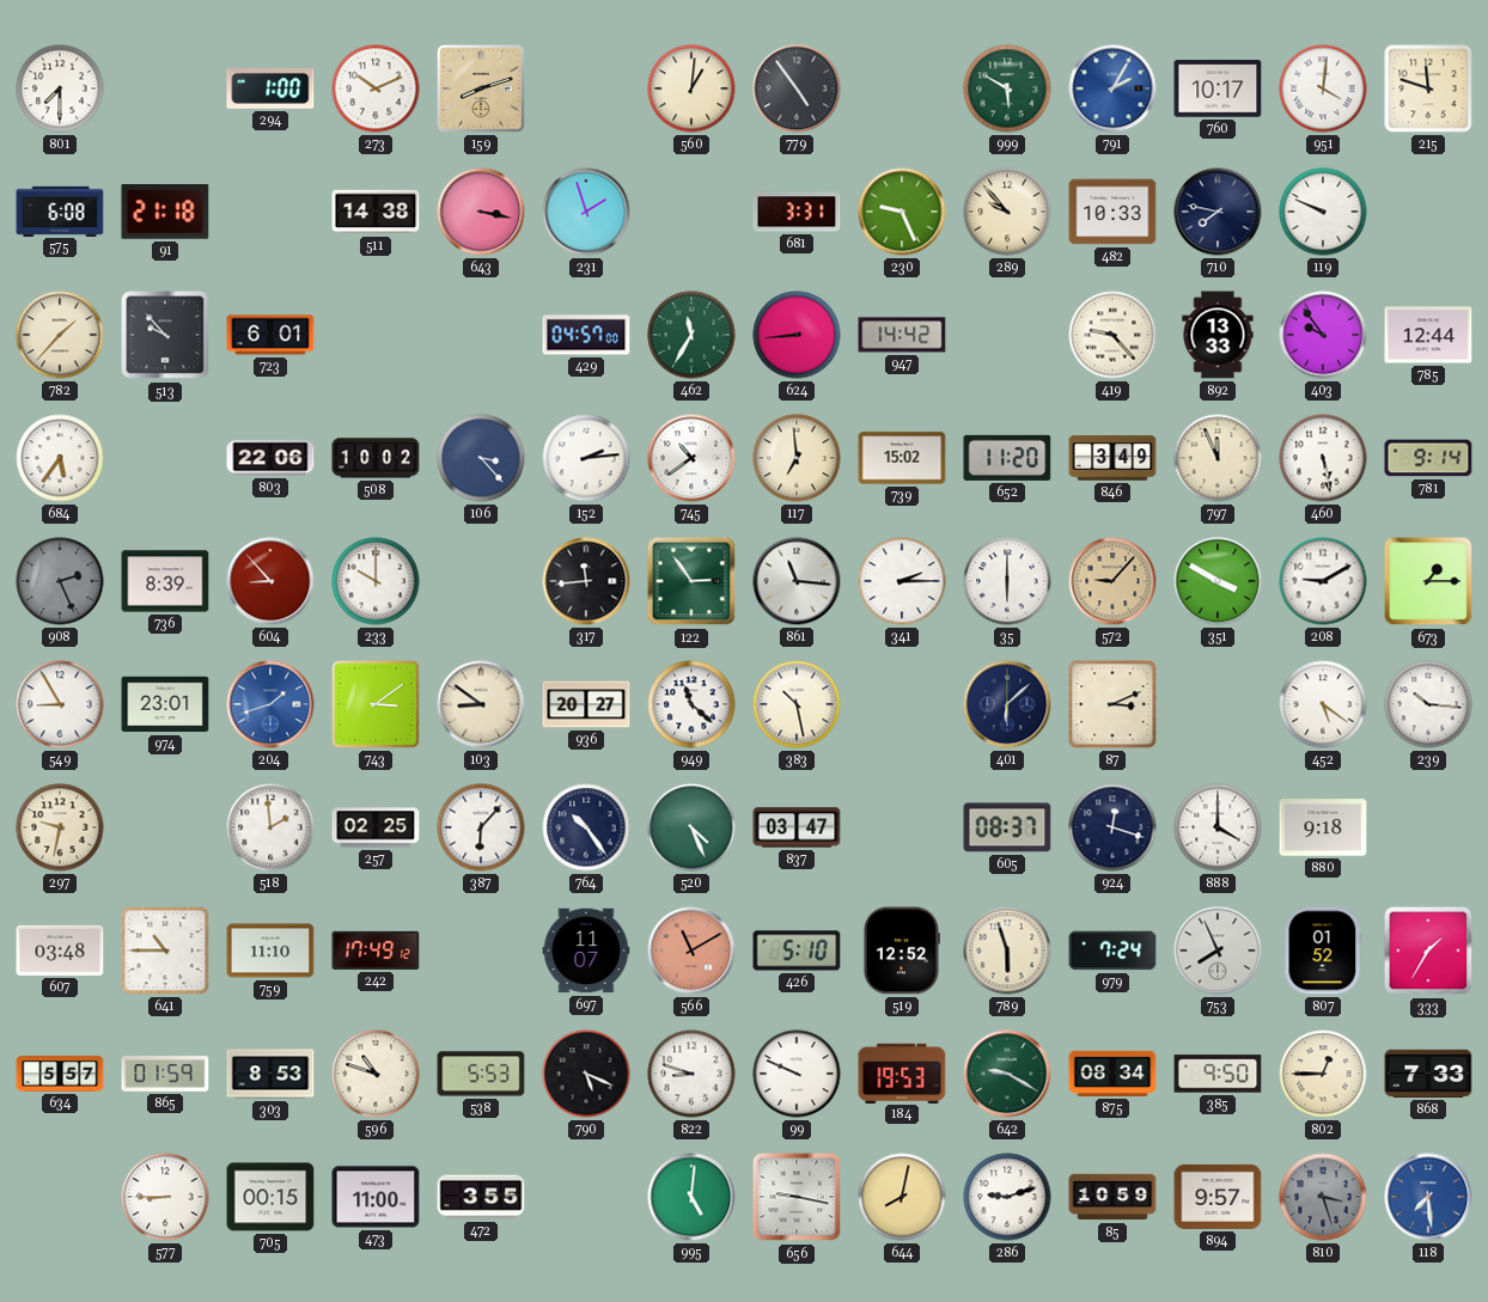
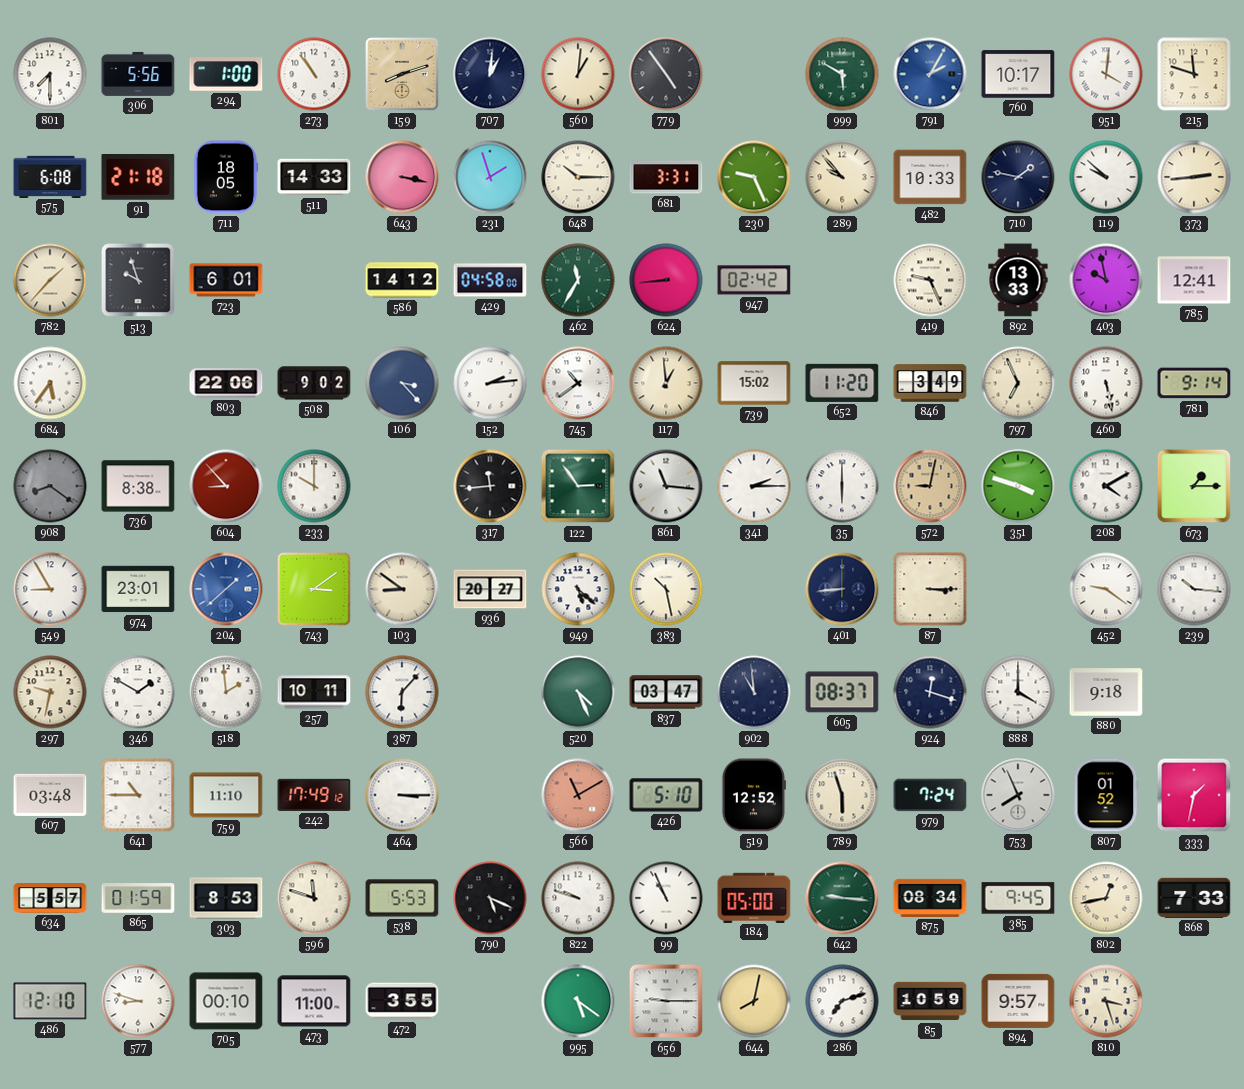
306: none -> 5:56
273: 10:11 -> 10:54
707: none -> 1:01
711: none -> 18:05
511: 14:38 -> 14:33
648: none -> 10:15
710: 7:47 -> 1:47
119: 9:49 -> 9:52
373: none -> 2:44
513: 9:53 -> 9:57
586: none -> 14:12
429: 04:57 -> 04:58
947: 14:42 -> 02:42
419: 9:23 -> 9:26
403: 9:54 -> 9:58
785: 12:44 -> 12:41
508: 10:02 -> 9:02
117: 6:59 -> 12:59
797: 11:56 -> 6:56
908: 2:26 -> 8:21
736: 8:39 -> 8:38
572: 9:07 -> 9:02
351: 3:50 -> 3:48
208: 9:10 -> 4:10
204: 1:42 -> 1:38
949: 11:22 -> 5:22
401: 6:08 -> 8:44
87: 3:11 -> 3:15
452: 5:21 -> 9:21
346: none -> 1:50
257: 02:25 -> 10:11
764: 10:24 -> none
902: none -> 10:59
464: none -> 3:15
697: 11:07 -> none
333: 1:35 -> 1:32
596: 10:48 -> 11:48
822: 8:48 -> 9:48
99: 9:49 -> 10:56
184: 19:53 -> 05:00
642: 9:20 -> 9:16
385: 9:50 -> 9:45
802: 12:45 -> 12:43
486: none -> 12:10
577: 8:45 -> 8:48
705: 00:15 -> 00:10
995: 5:01 -> 5:21
656: 9:17 -> 9:15
286: 9:12 -> 7:12
810 dial: grey -> cream
118: 7:29 -> none
